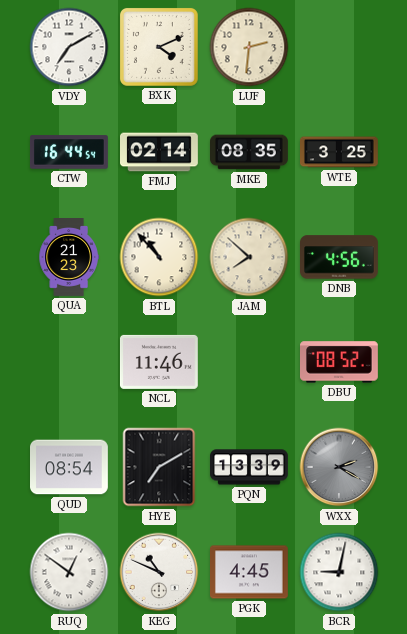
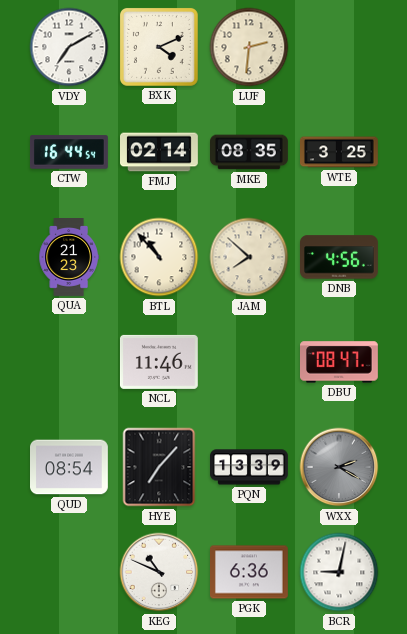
DBU: 08:52 -> 08:47
HYE: 7:10 -> 7:07
RUQ: 12:51 -> none
PGK: 4:45 -> 6:36
